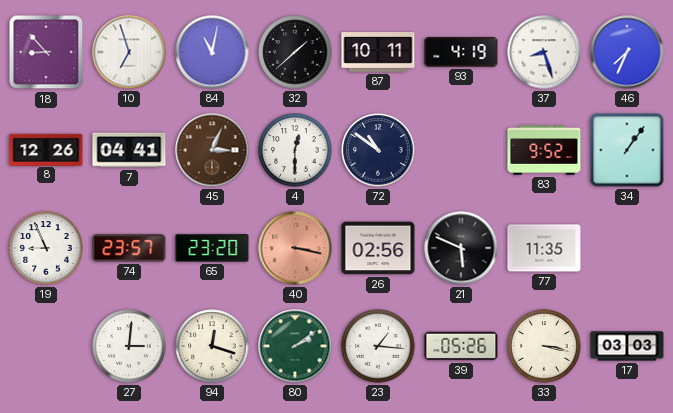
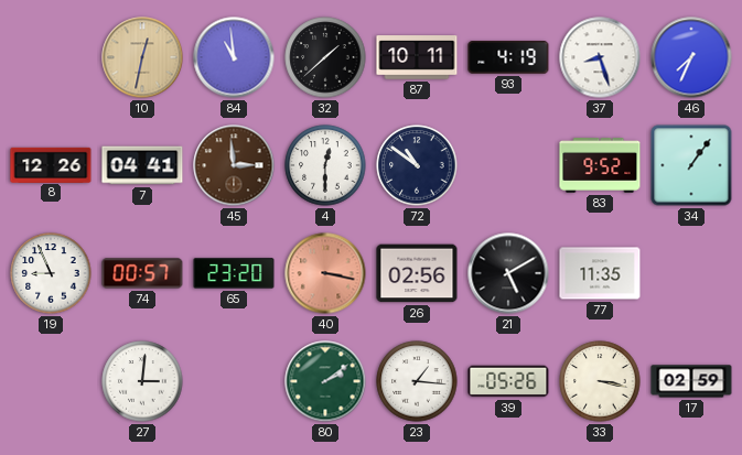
18: 8:53 -> none
10: 6:57 -> 12:32
10 dial: white -> champagne
84: 11:02 -> 10:59
45: 3:04 -> 2:59
74: 23:57 -> 00:57
21: 5:49 -> 5:10
94: 12:18 -> none
17: 03:03 -> 02:59
